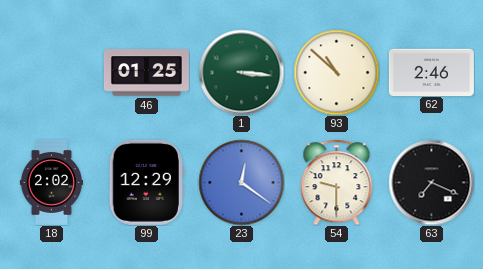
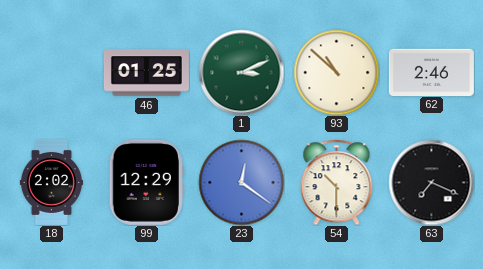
1: 3:16 -> 3:11
54: 9:30 -> 10:30
